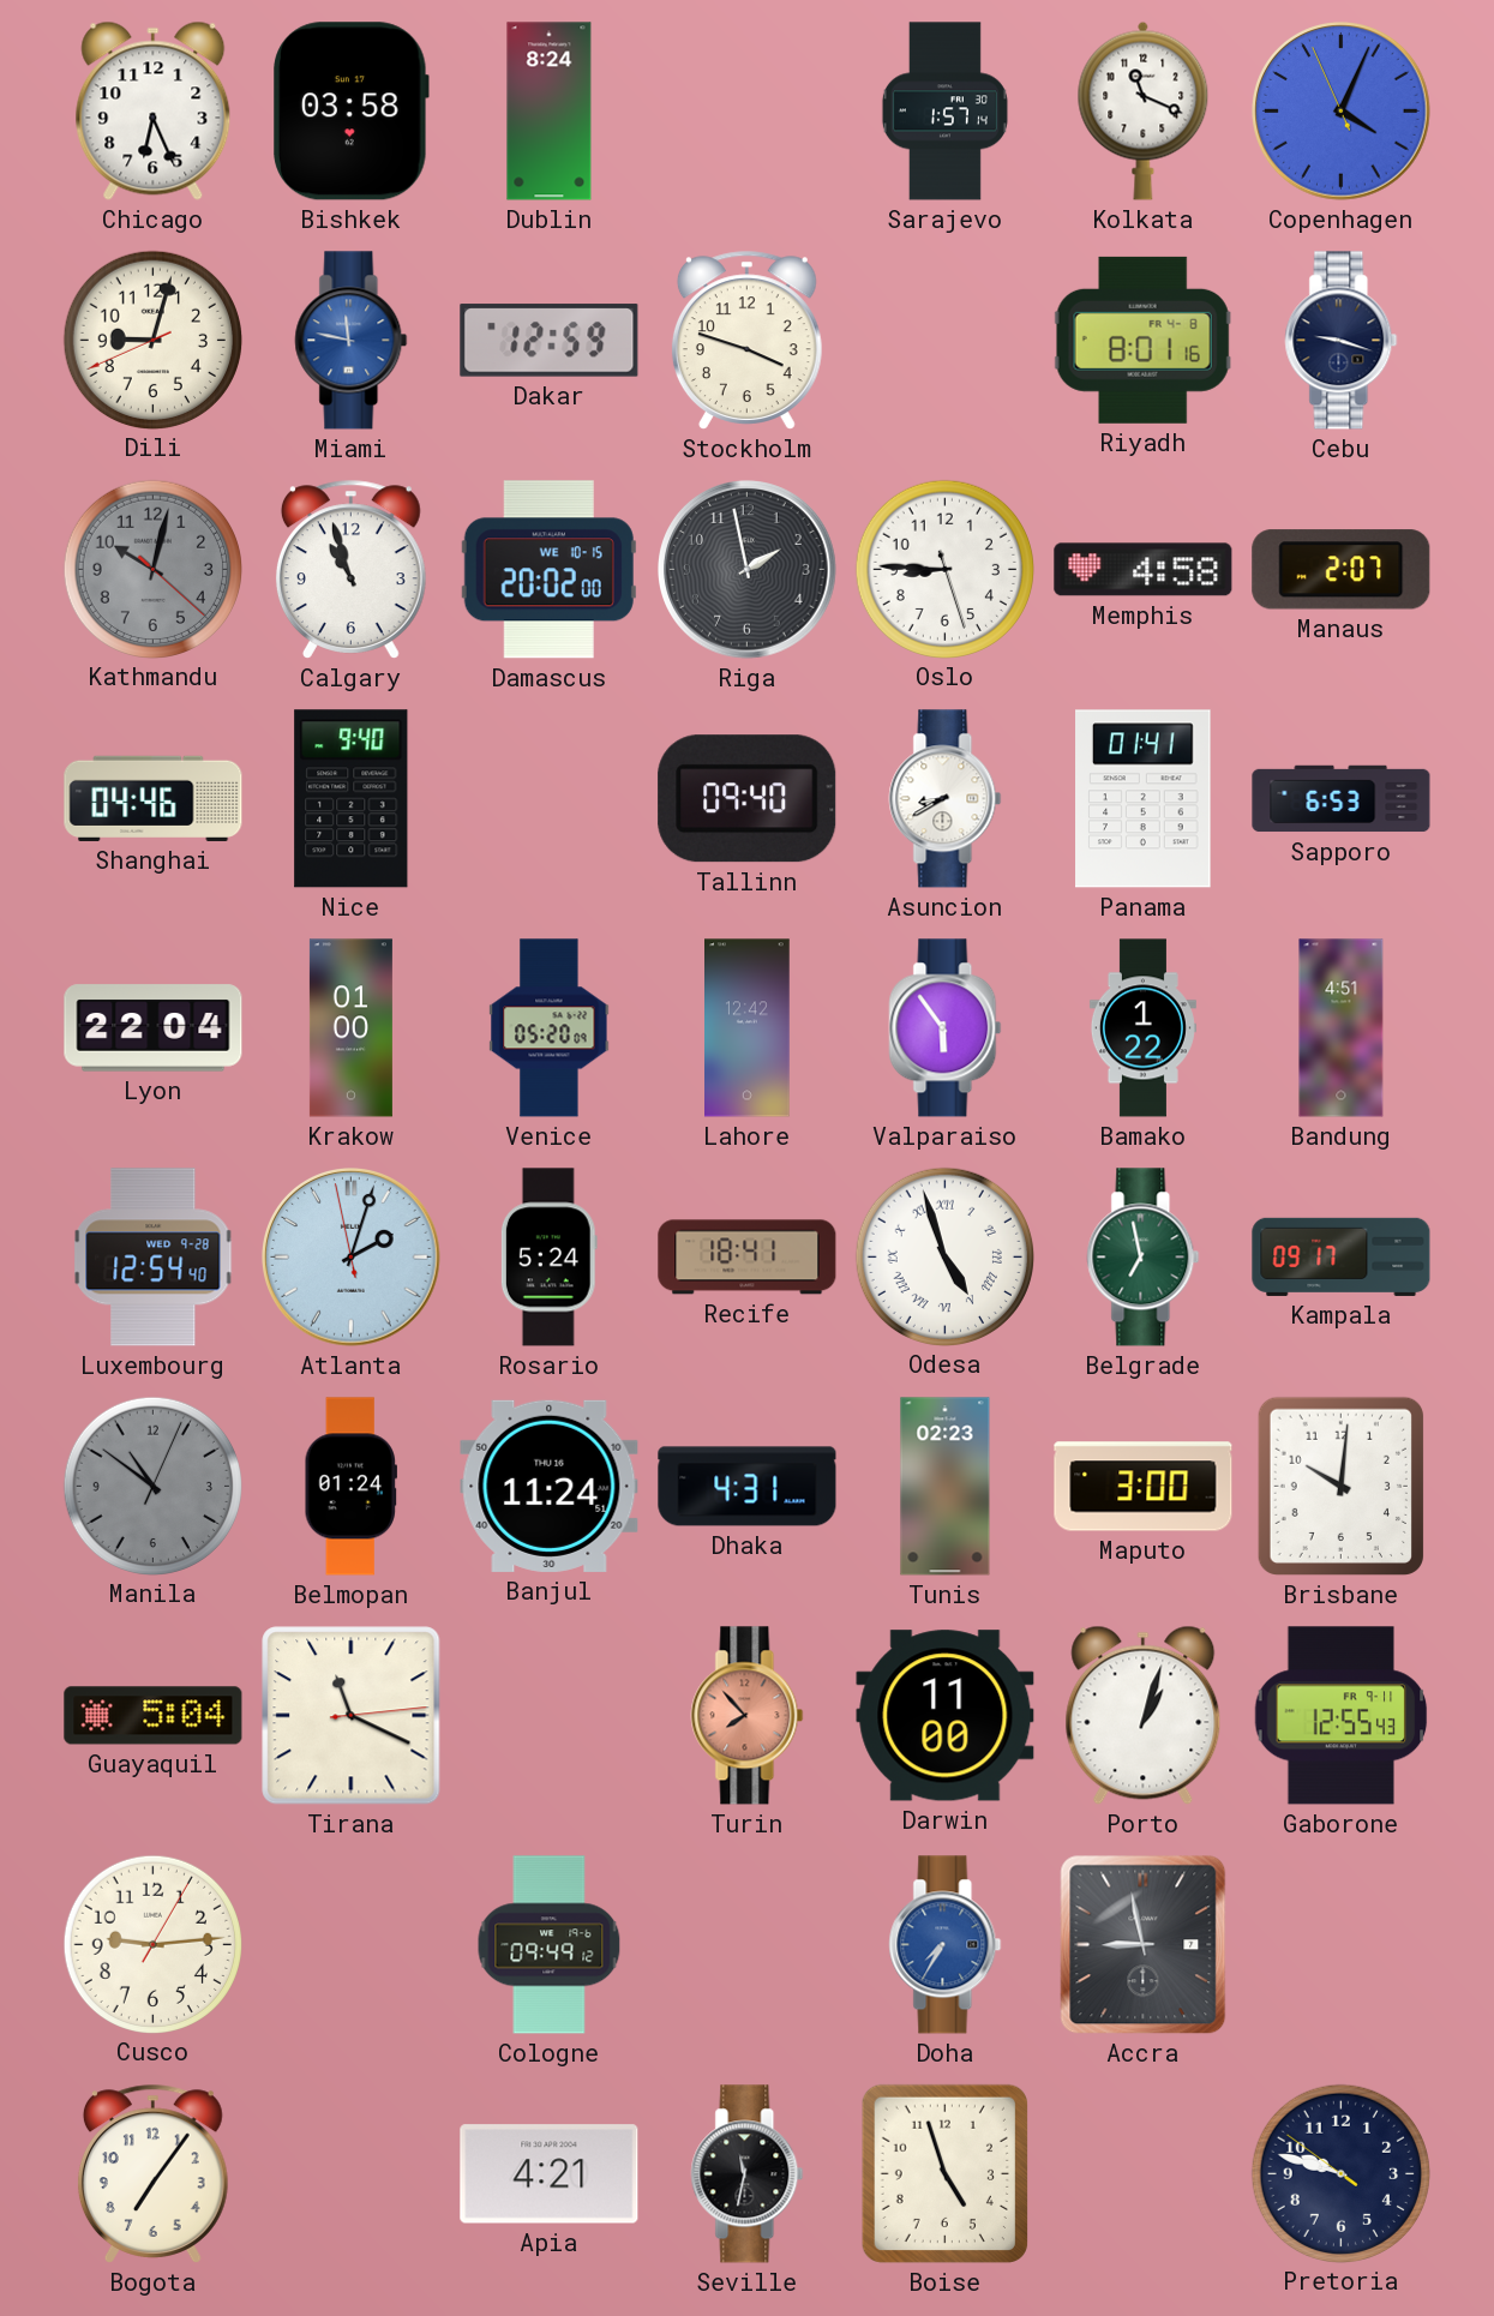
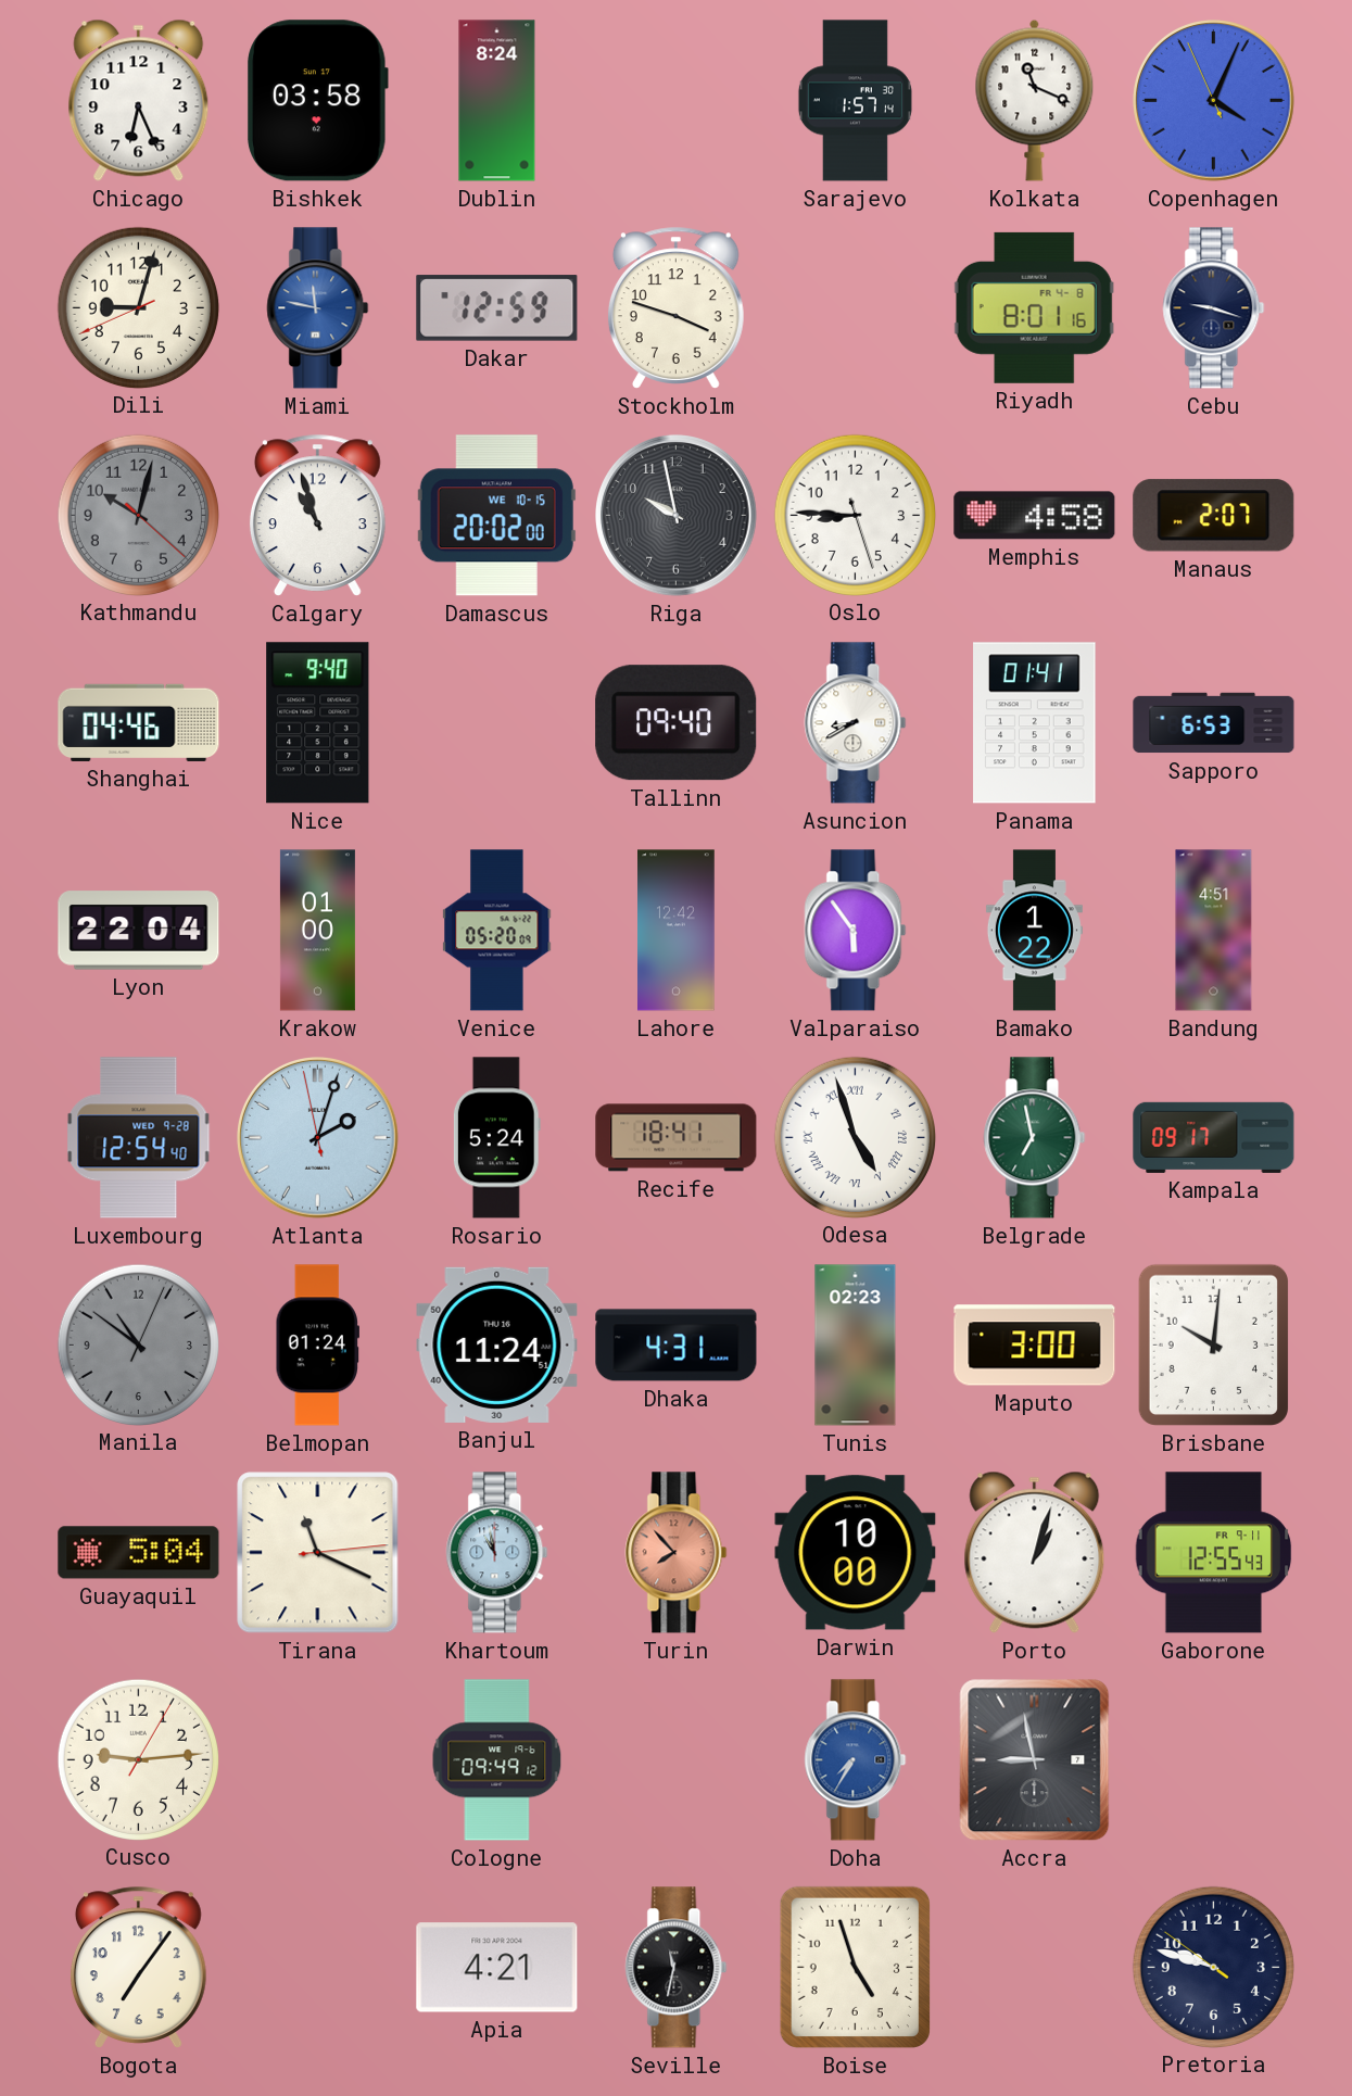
Riga: 1:58 -> 9:58
Khartoum: none -> 10:58
Darwin: 11:00 -> 10:00
